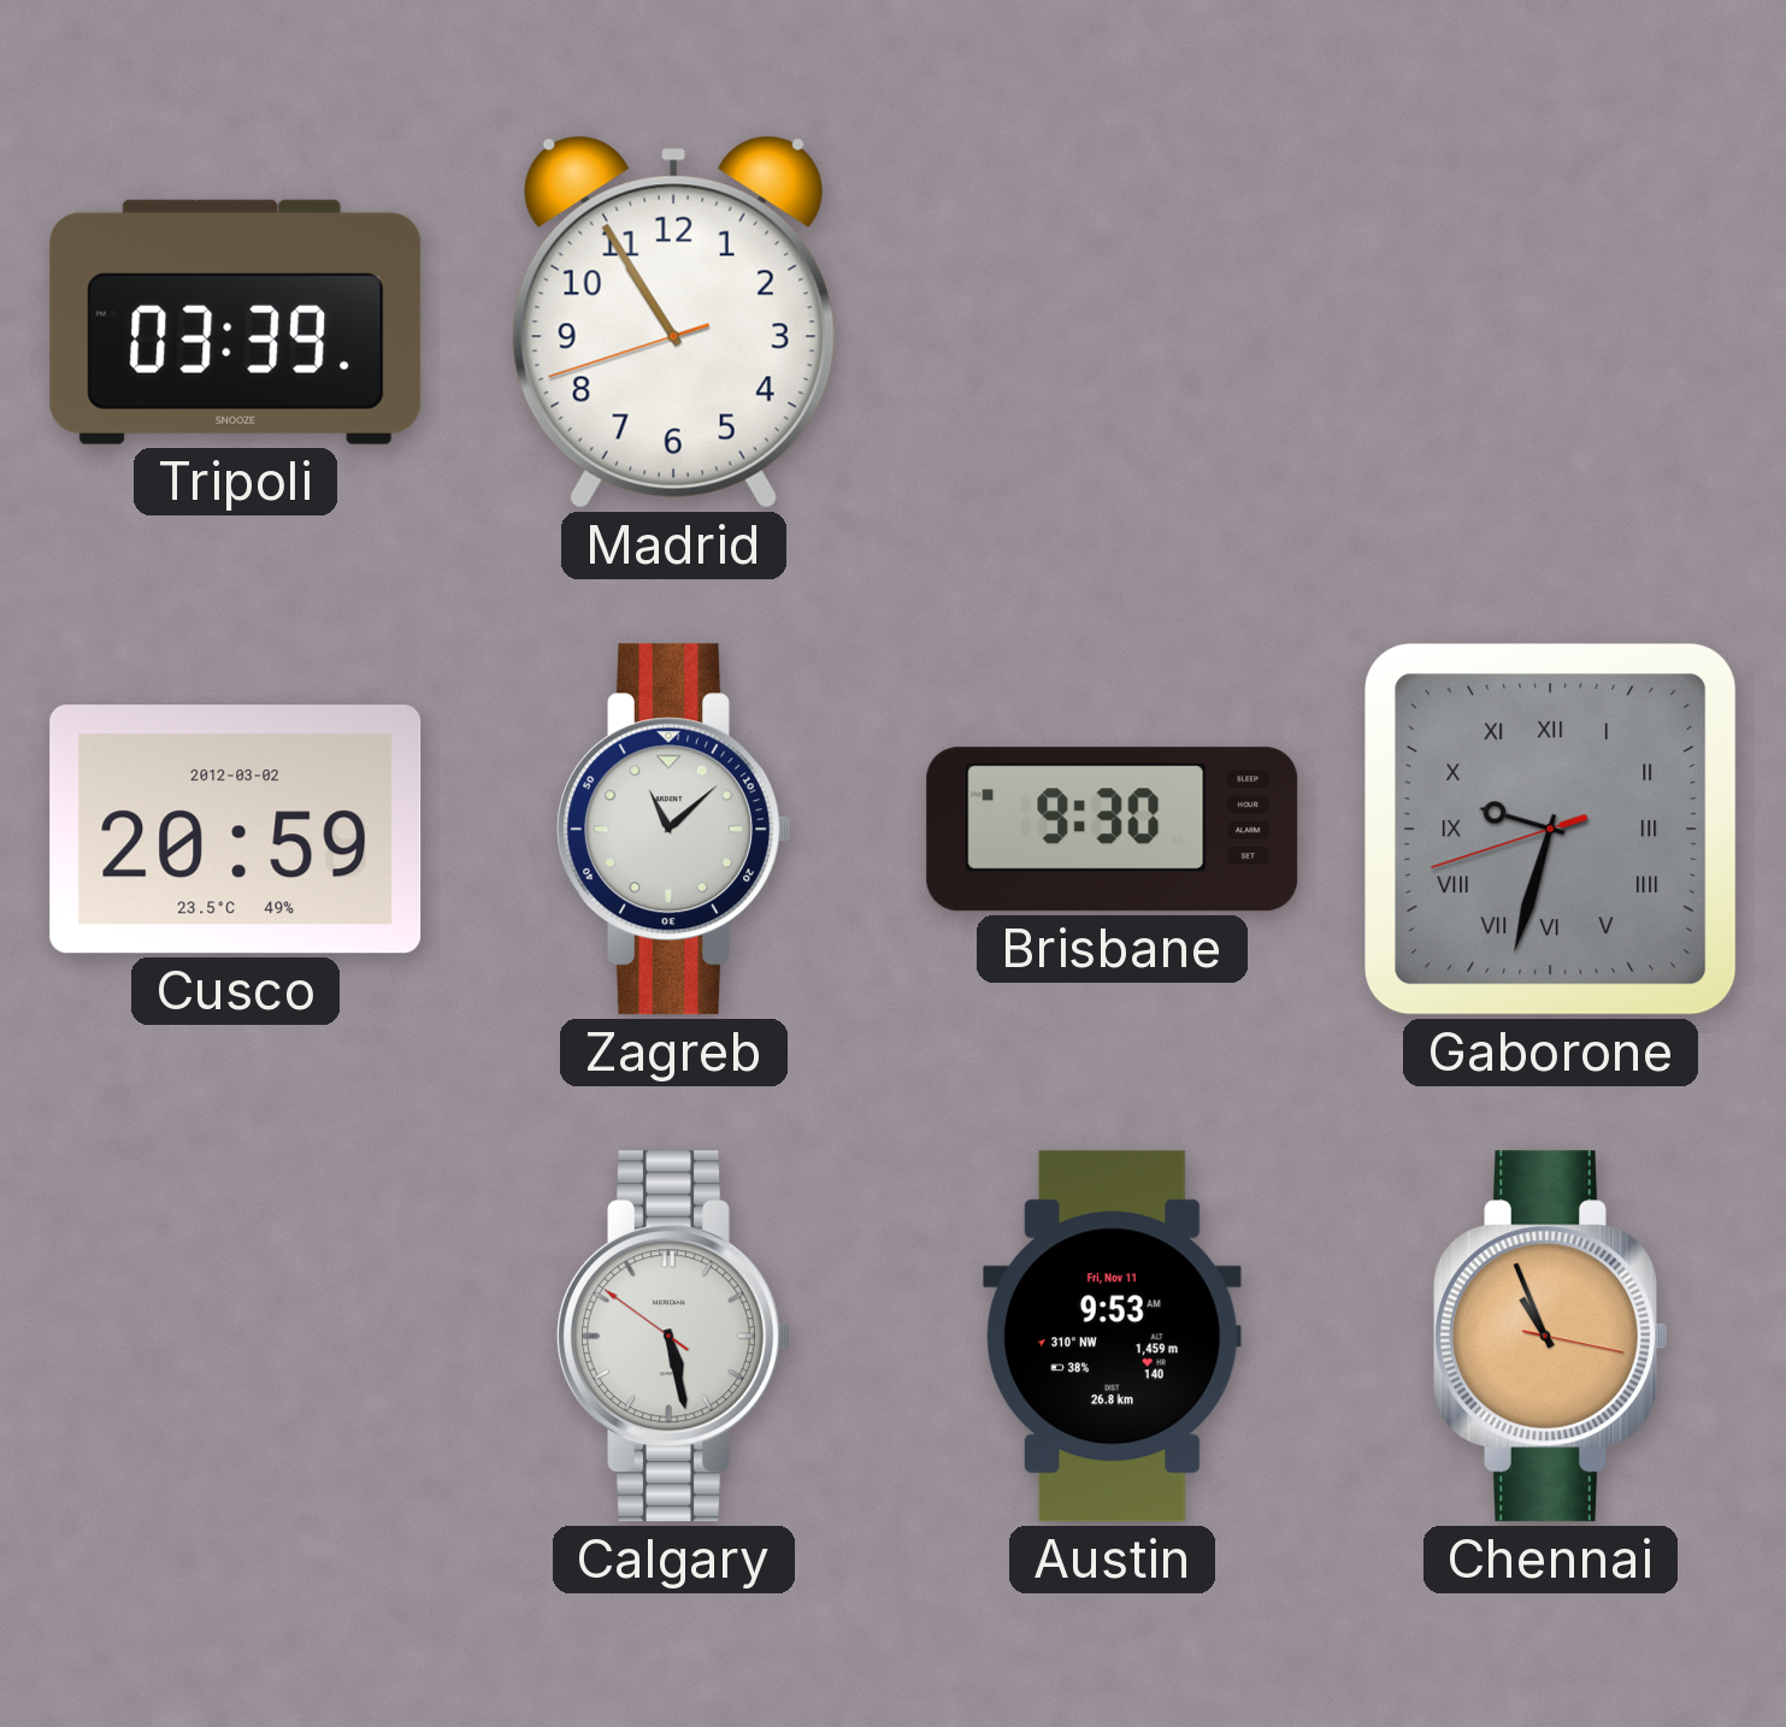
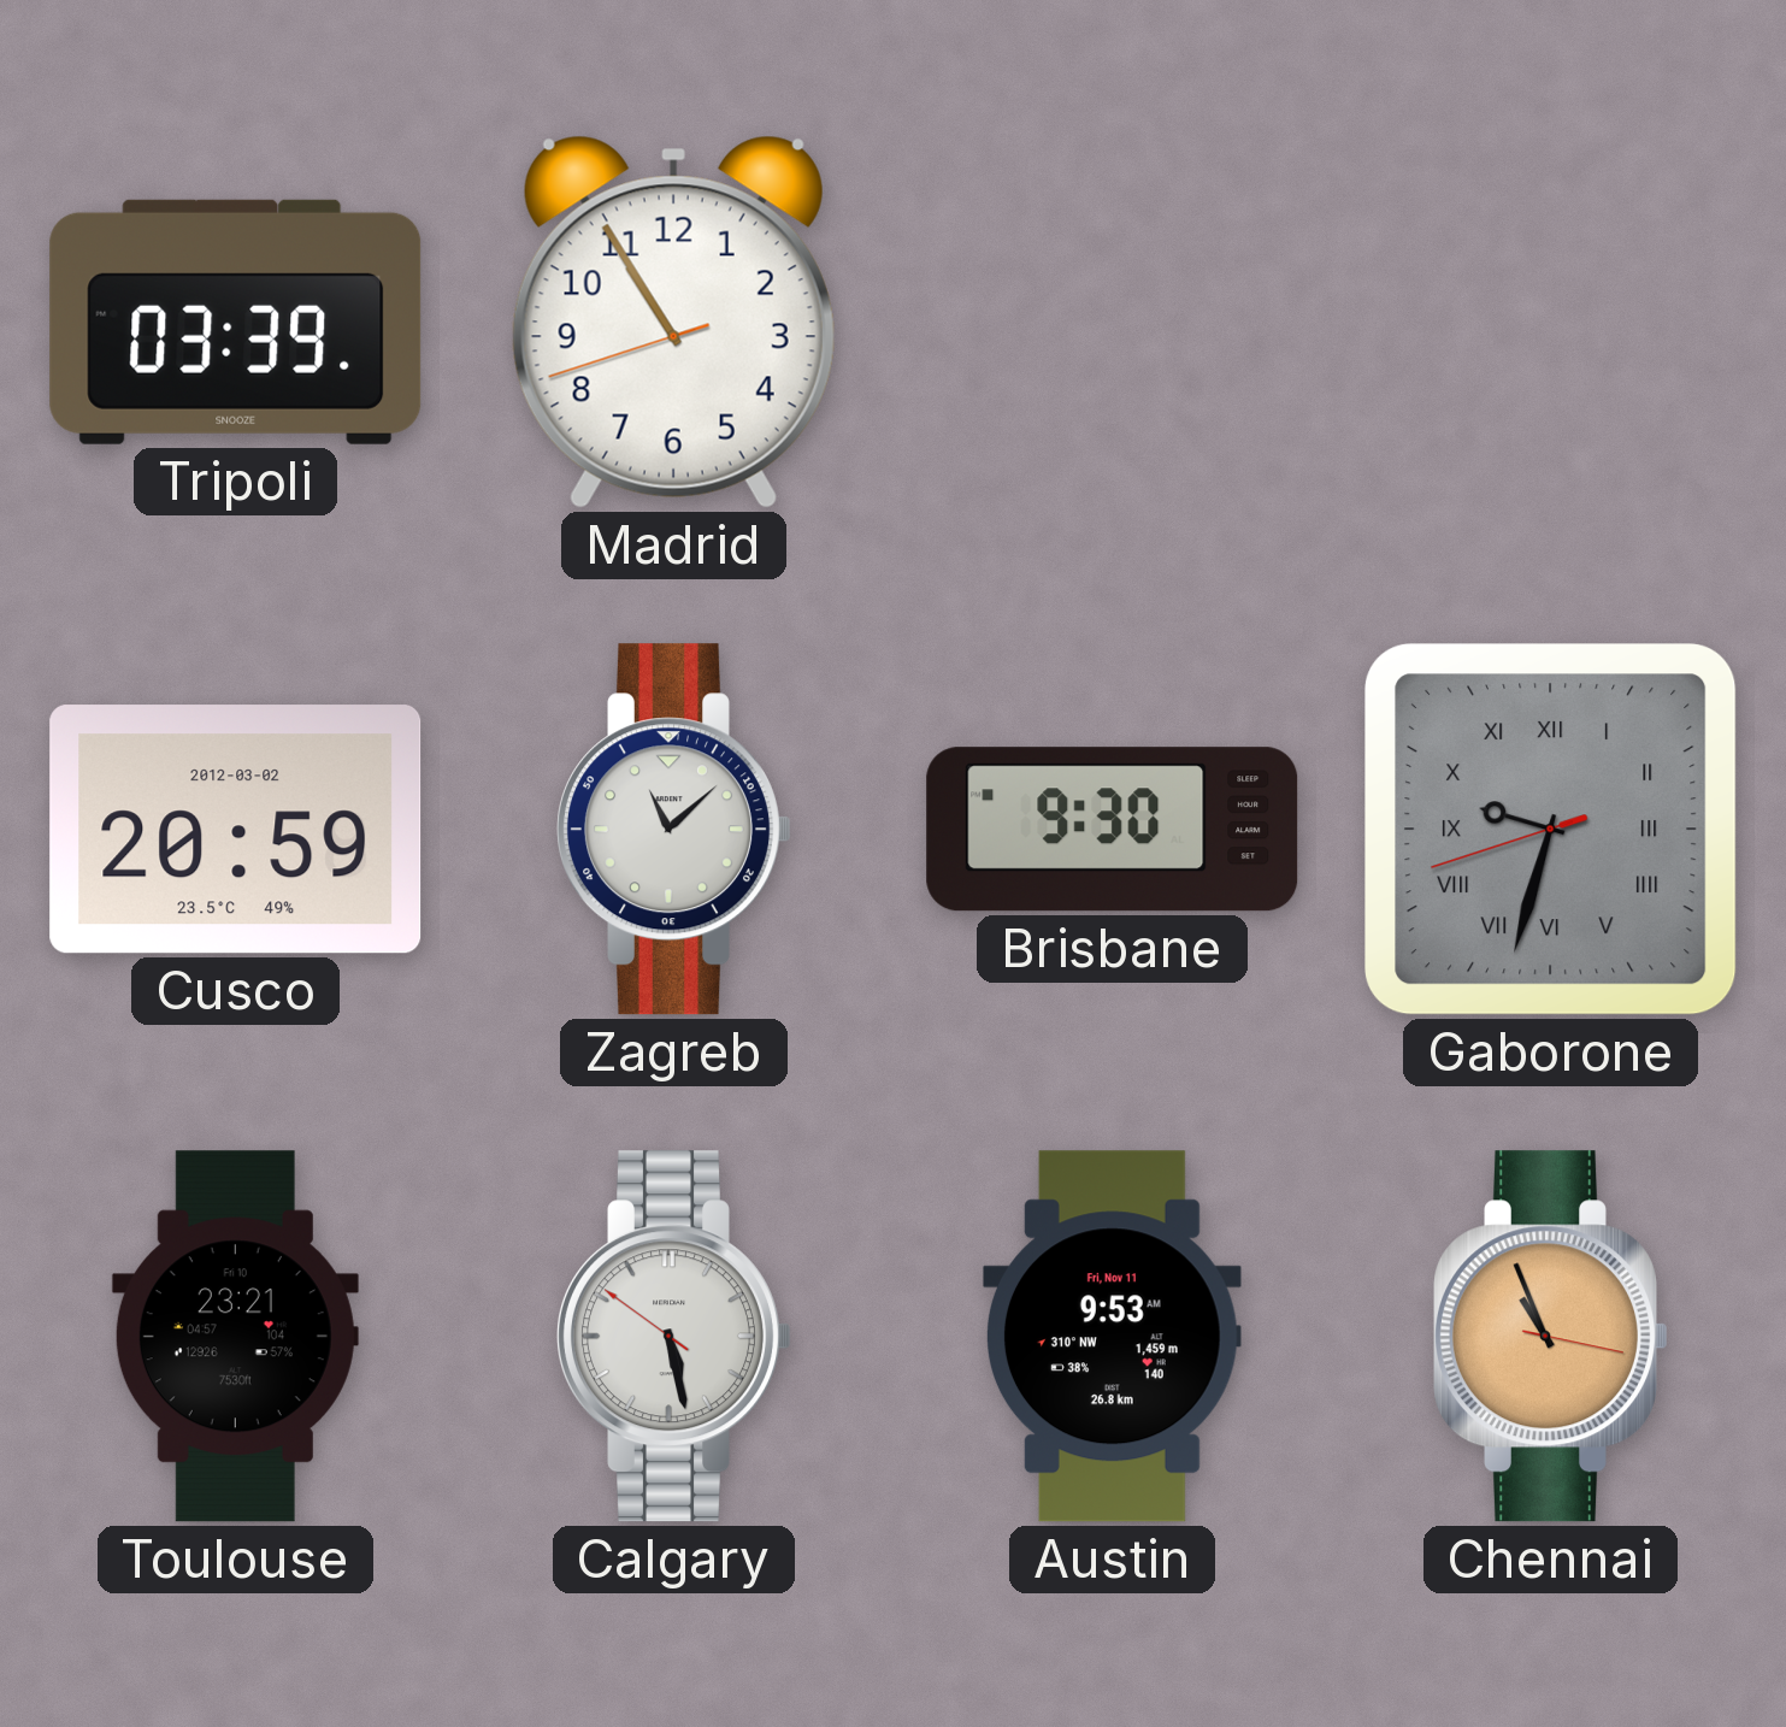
Toulouse: none -> 23:21
